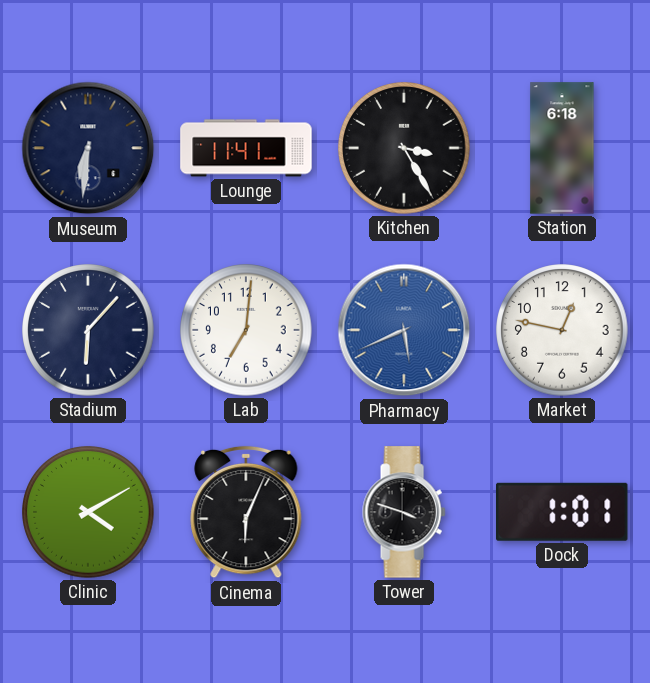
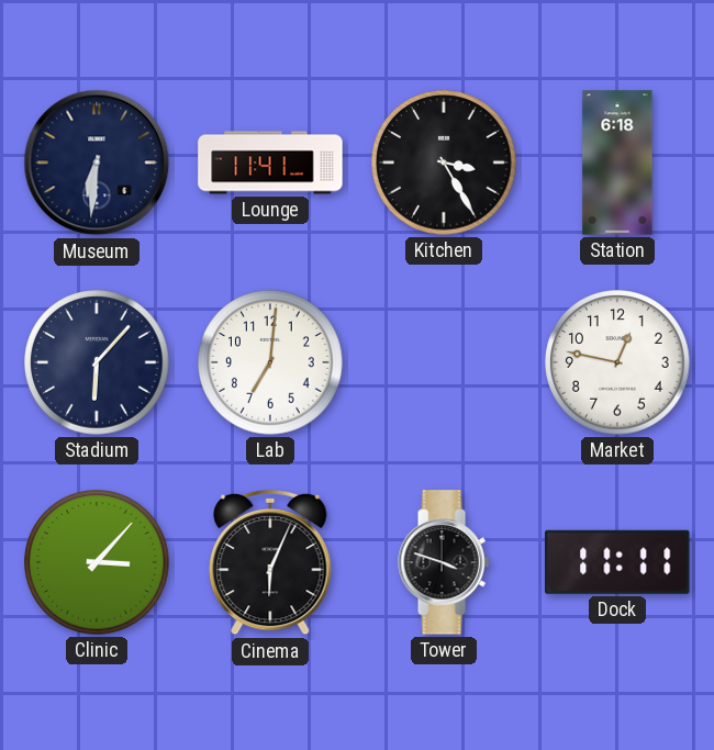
Pharmacy: 5:41 -> none
Clinic: 4:10 -> 3:07
Dock: 1:01 -> 11:11
